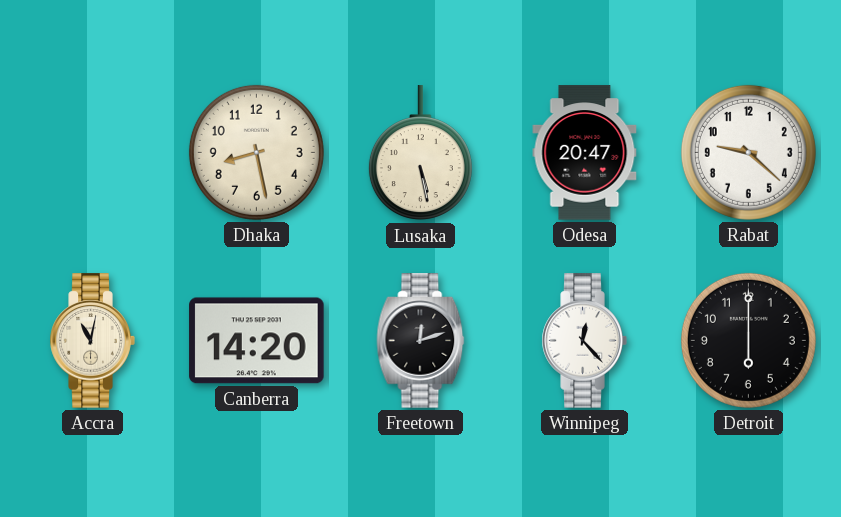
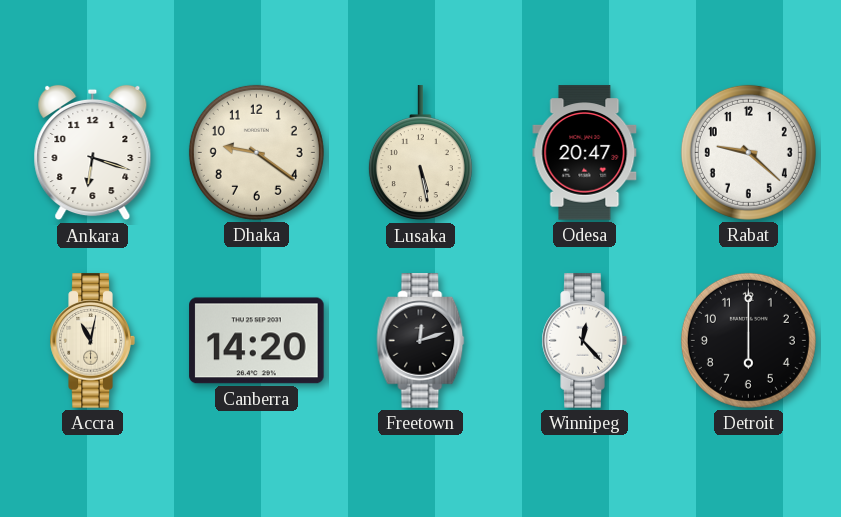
Ankara: none -> 6:18
Dhaka: 8:28 -> 9:21
